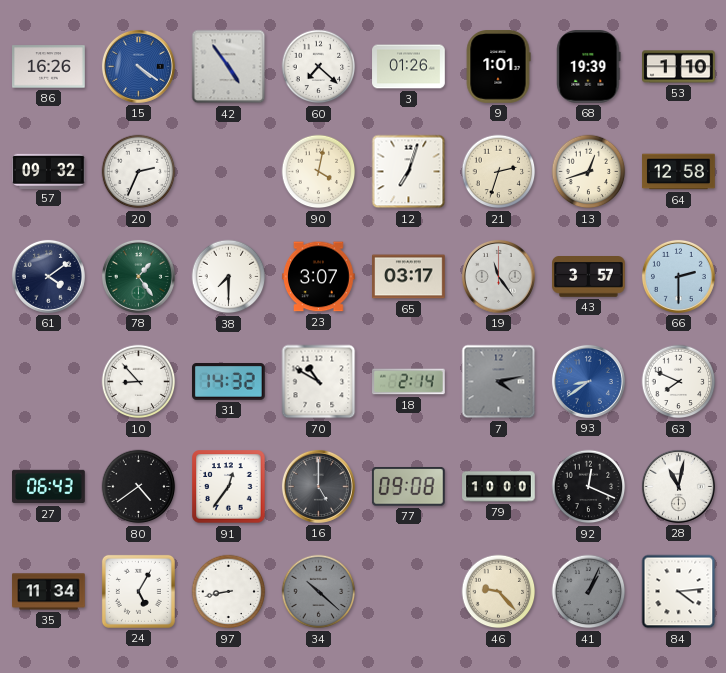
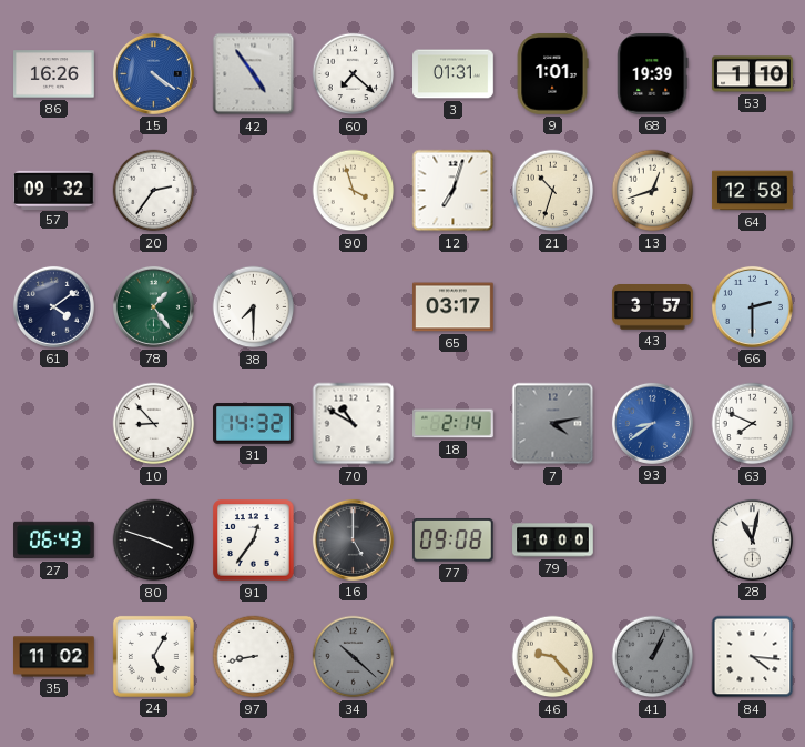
3: 01:26 -> 01:31
20: 2:34 -> 2:36
90: 4:02 -> 3:57
21: 2:33 -> 10:33
23: 3:07 -> none
19: 11:24 -> none
80: 4:39 -> 3:48
92: 12:19 -> none
35: 11:34 -> 11:02
84: 4:14 -> 4:16
